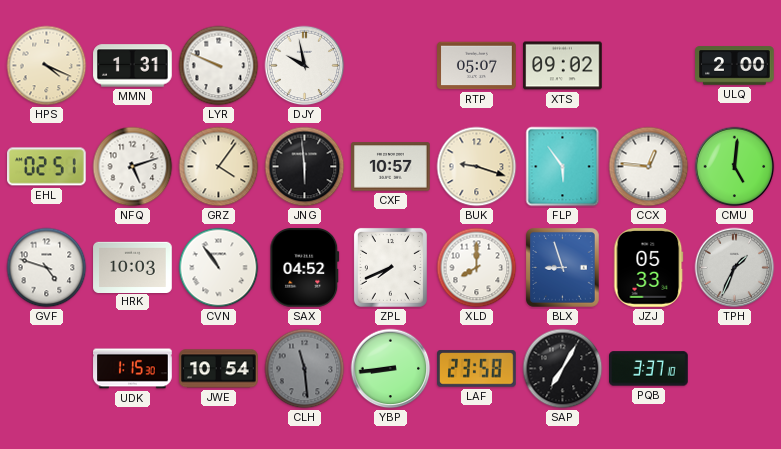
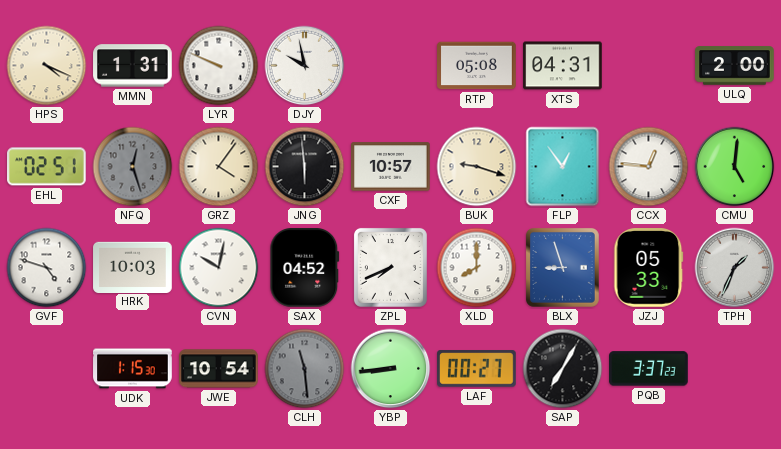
RTP: 05:07 -> 05:08
XTS: 09:02 -> 04:31
NFQ: 5:12 -> 12:27
NFQ dial: white -> grey
FLP: 5:54 -> 12:54
CVN: 10:54 -> 10:02
LAF: 23:58 -> 00:27
PQB: 3:37:10 -> 3:37:23
